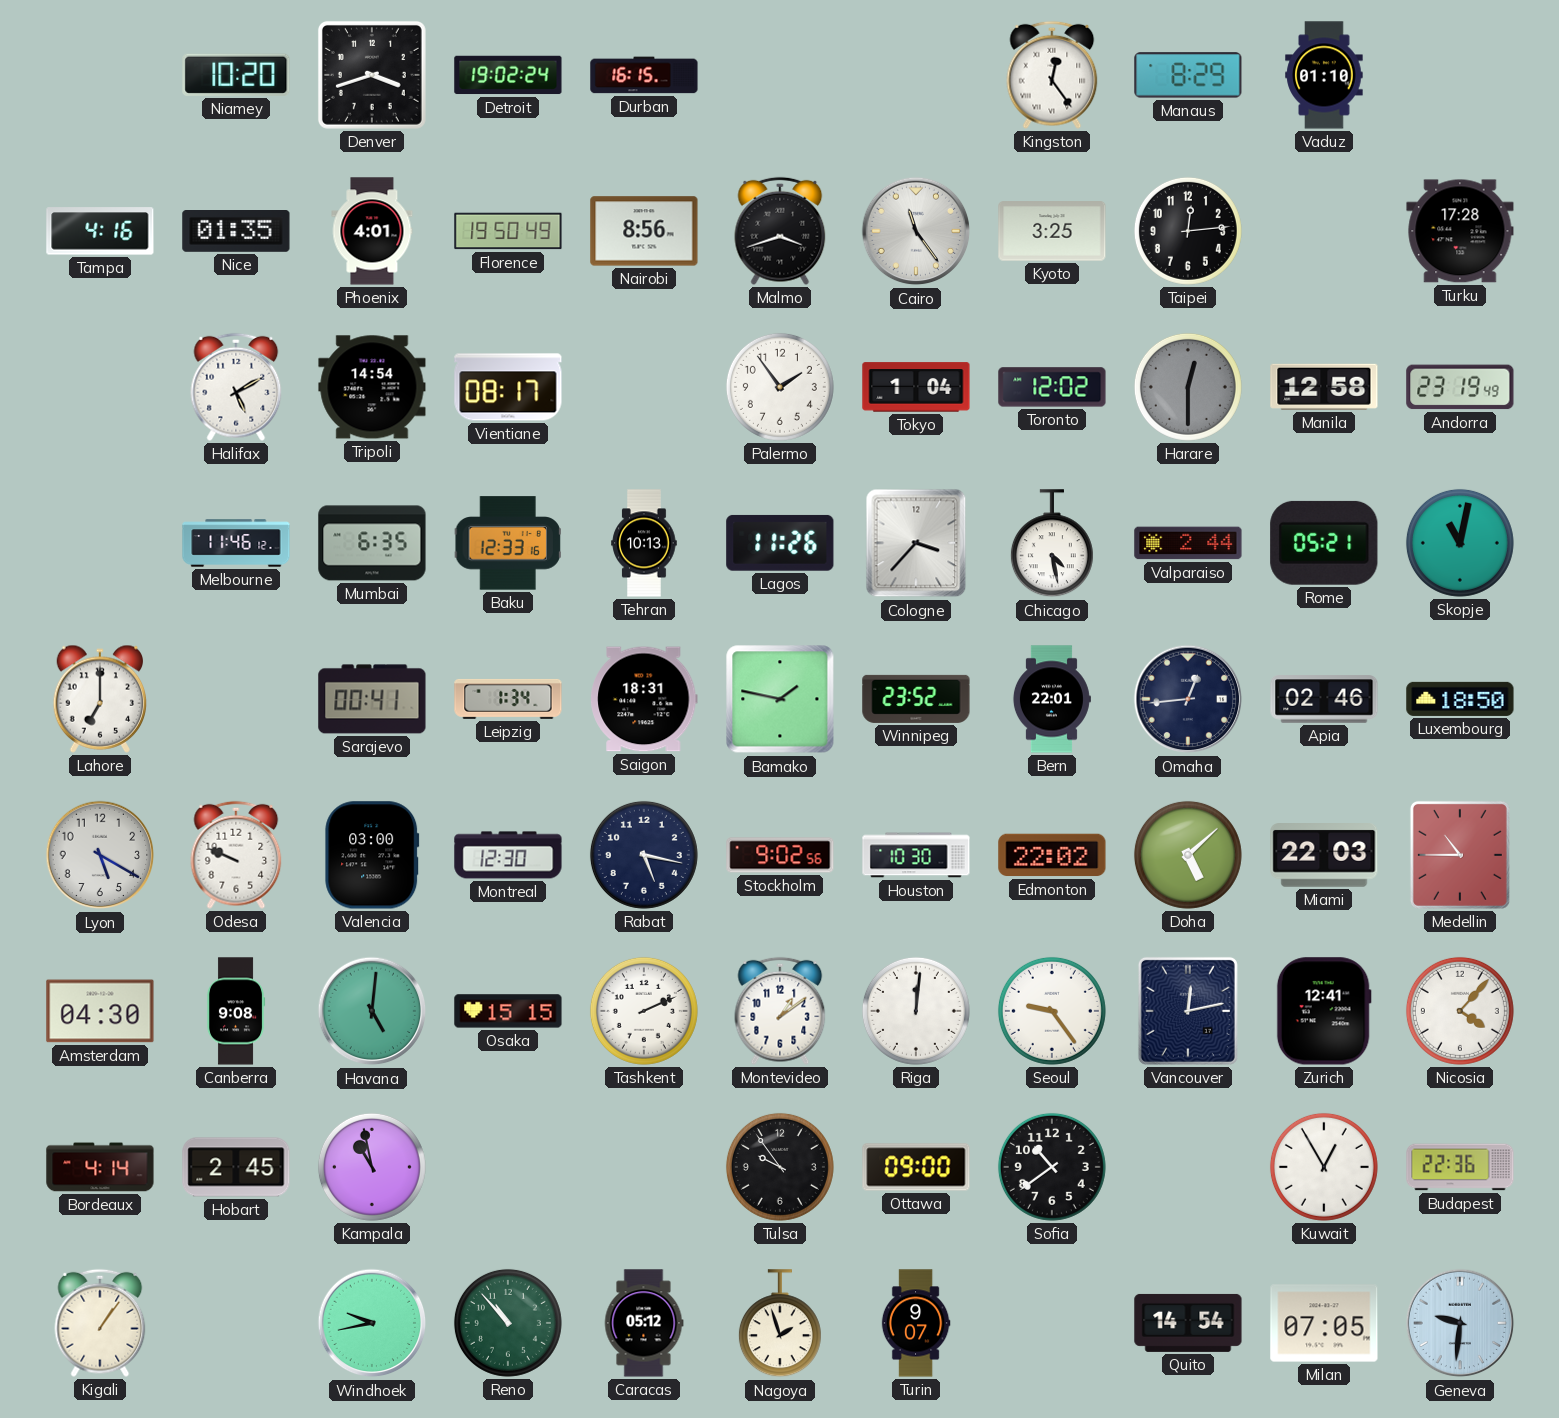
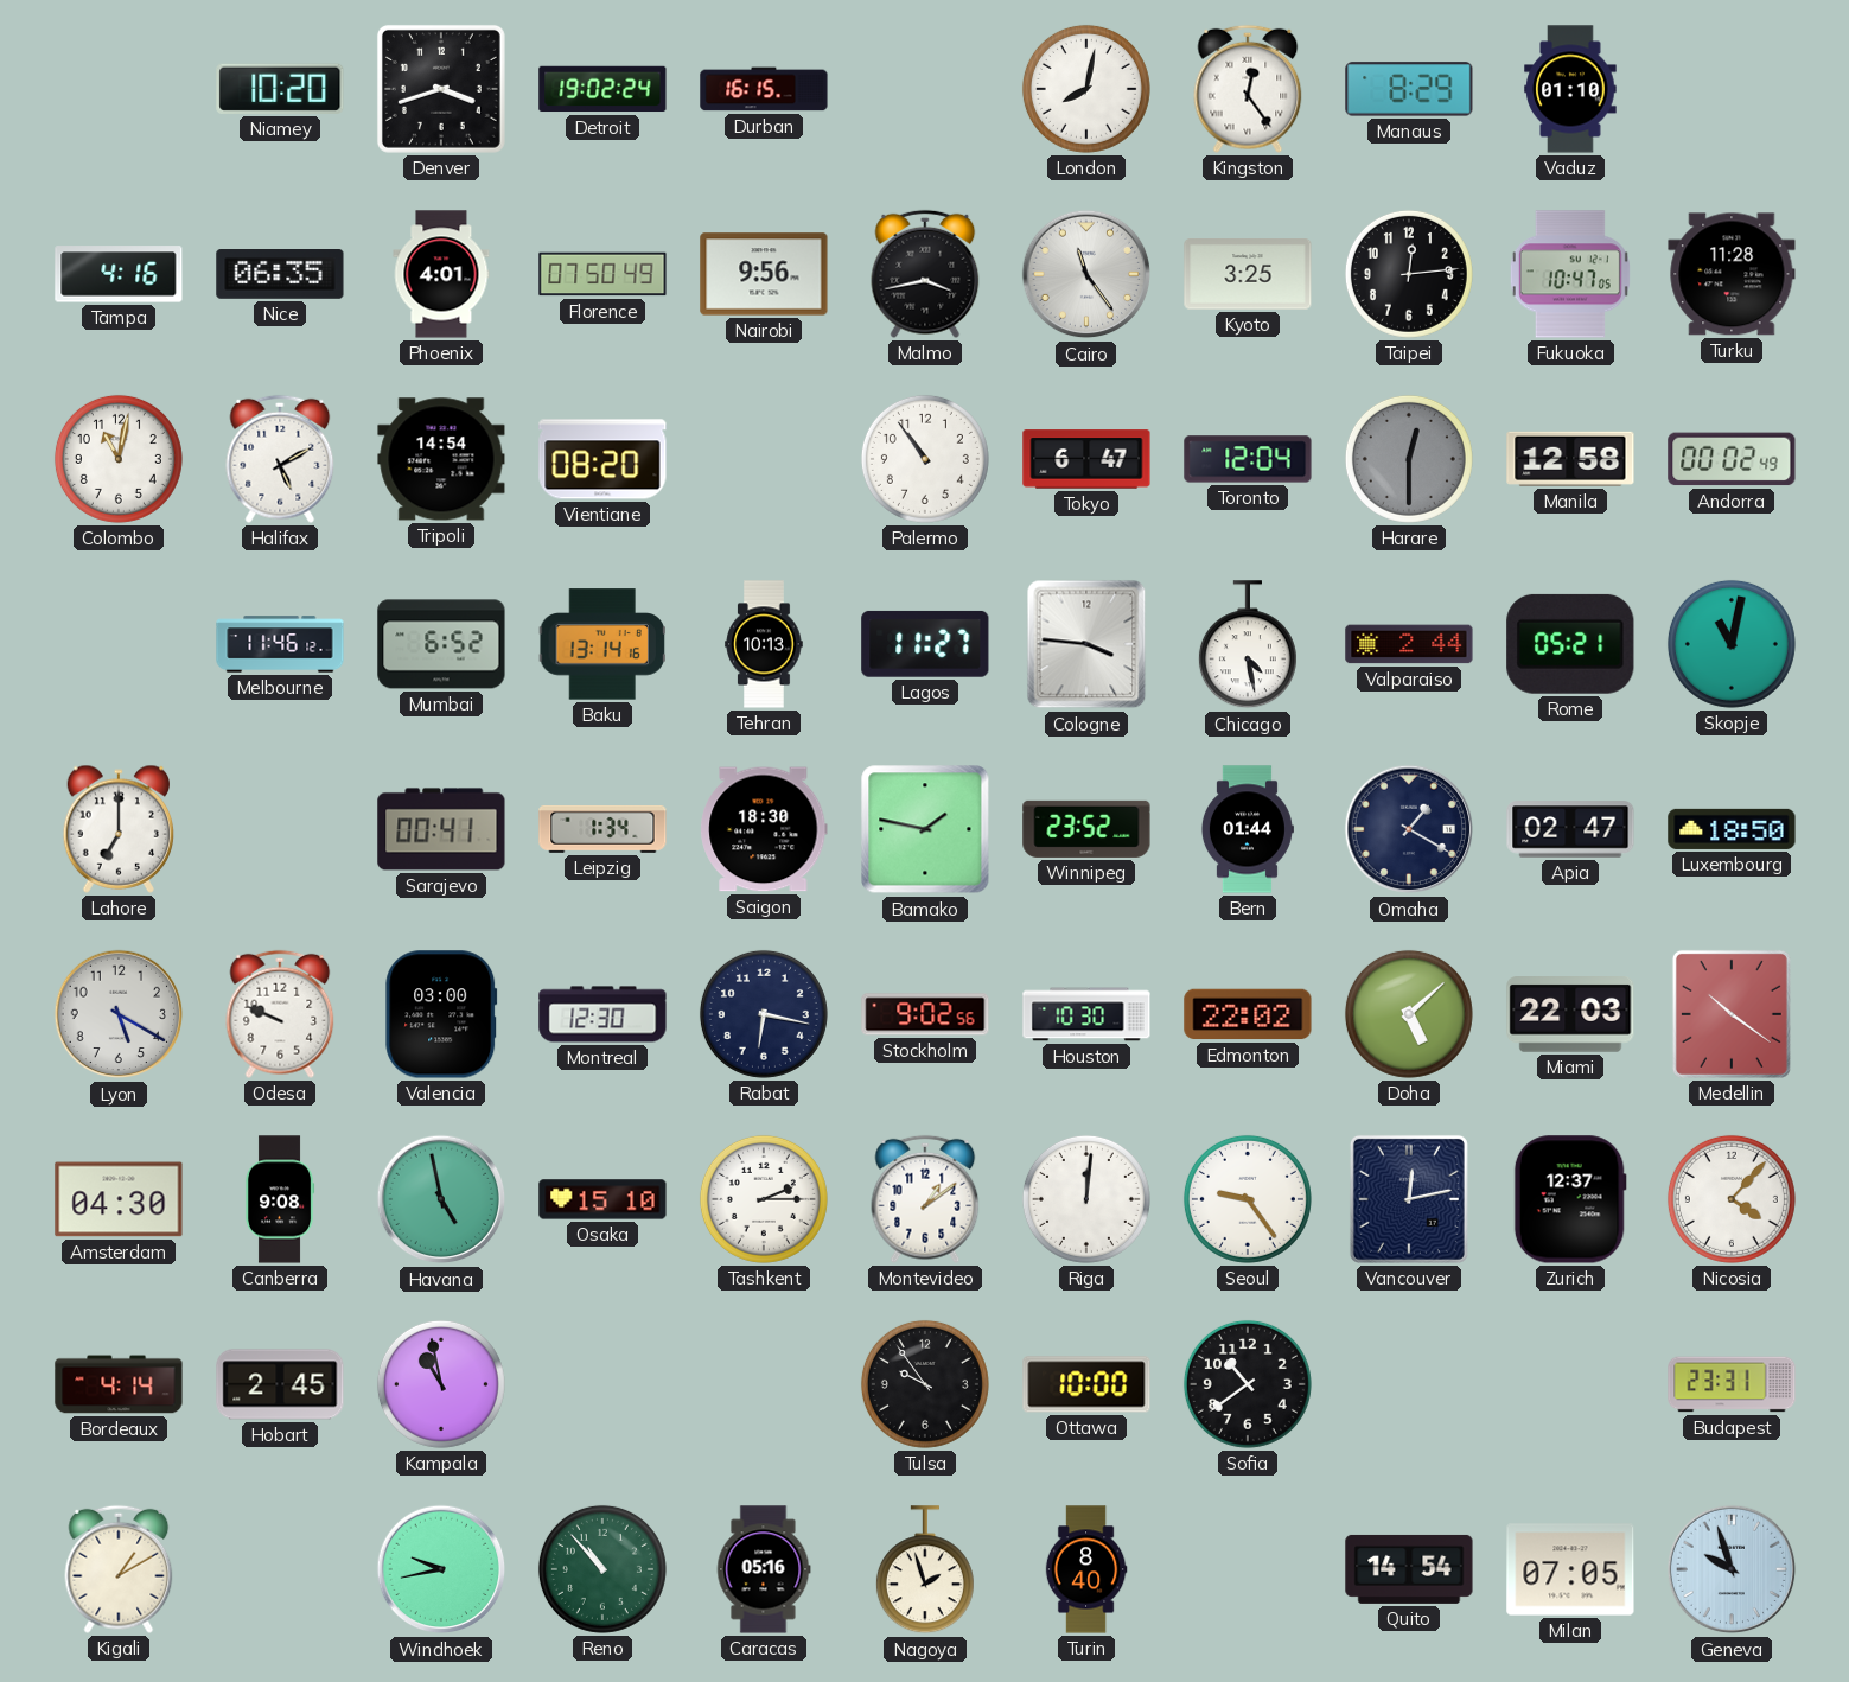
London: none -> 8:02
Nice: 01:35 -> 06:35
Florence: 19:50 -> 07:50
Nairobi: 8:56 -> 9:56
Malmo: 3:42 -> 3:43
Fukuoka: none -> 10:47
Turku: 17:28 -> 11:28
Colombo: none -> 11:02
Vientiane: 08:17 -> 08:20
Palermo: 1:54 -> 10:54
Tokyo: 1:04 -> 6:47
Toronto: 12:02 -> 12:04
Andorra: 23:19 -> 00:02
Mumbai: 6:35 -> 6:52
Baku: 12:33 -> 13:14
Lagos: 11:26 -> 11:27
Cologne: 3:37 -> 3:46
Saigon: 18:31 -> 18:30
Bern: 22:01 -> 01:44
Omaha: 12:44 -> 1:20
Apia: 02:46 -> 02:47
Rabat: 5:17 -> 6:17
Medellin: 10:45 -> 10:21
Havana: 5:01 -> 4:58
Osaka: 15:15 -> 15:10
Tashkent: 2:11 -> 2:15
Zurich: 12:41 -> 12:37
Ottawa: 09:00 -> 10:00
Kuwait: 12:55 -> none
Budapest: 22:36 -> 23:31
Kigali: 1:06 -> 1:10
Caracas: 05:12 -> 05:16
Turin: 9:07 -> 8:40
Geneva: 9:31 -> 9:57
